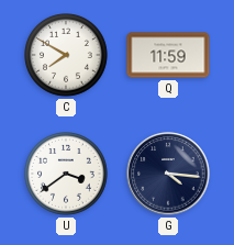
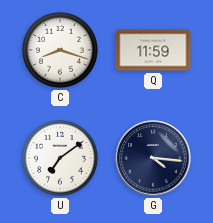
C: 7:50 -> 8:18
U: 3:39 -> 7:09
